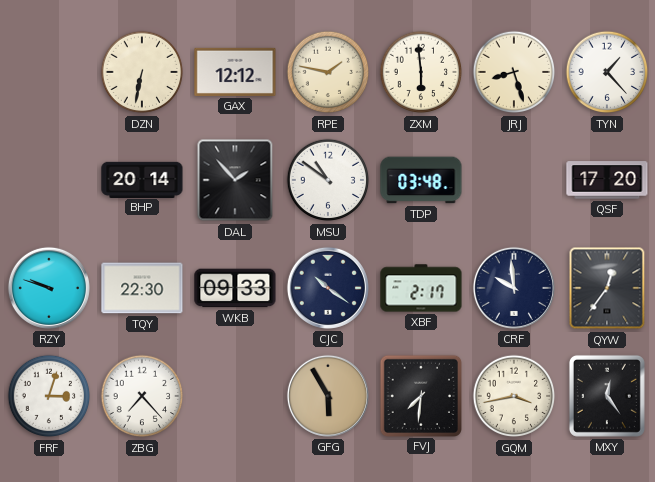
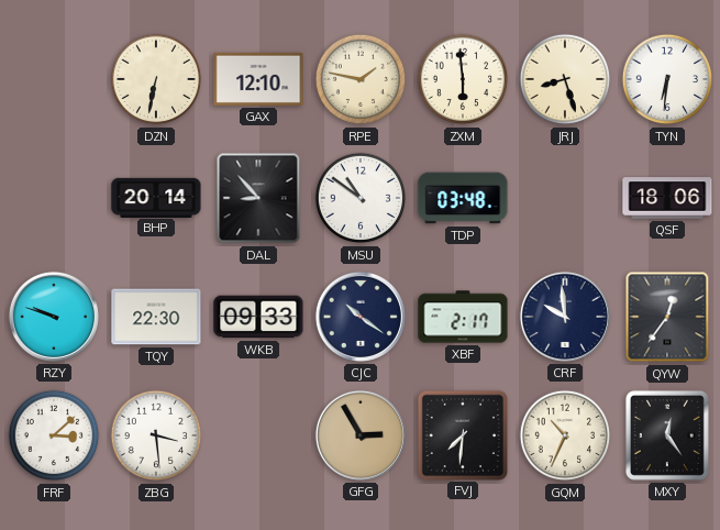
GAX: 12:12 -> 12:10
TYN: 1:23 -> 6:31
DAL: 1:53 -> 8:53
QSF: 17:20 -> 18:06
FRF: 3:03 -> 3:08
ZBG: 7:23 -> 3:29
GFG: 5:55 -> 2:55
GQM: 3:43 -> 10:34
